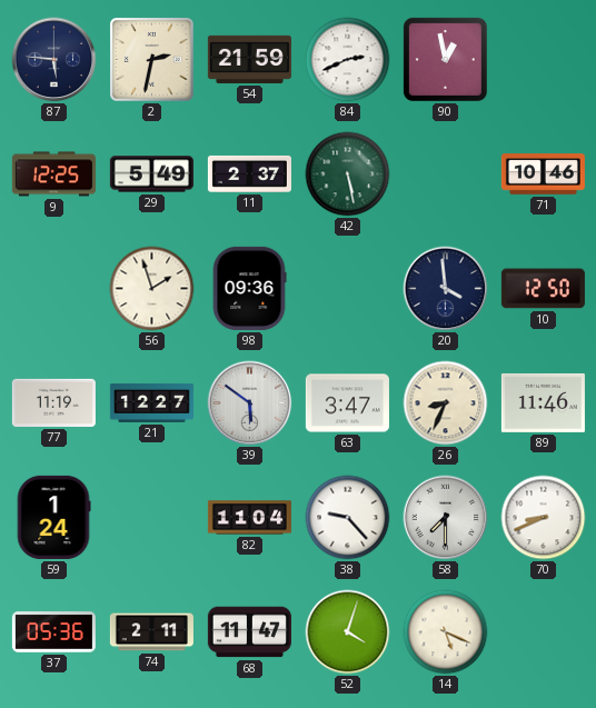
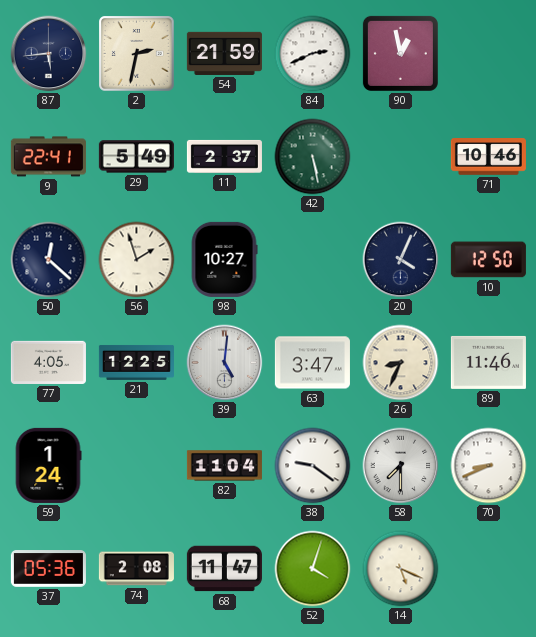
87: 5:46 -> 5:44
9: 12:25 -> 22:41
50: none -> 12:22
98: 09:36 -> 10:27
20: 3:59 -> 4:04
77: 11:19 -> 4:05
21: 12:27 -> 12:25
39: 5:51 -> 5:01
38: 9:23 -> 9:21
74: 2:11 -> 2:08
